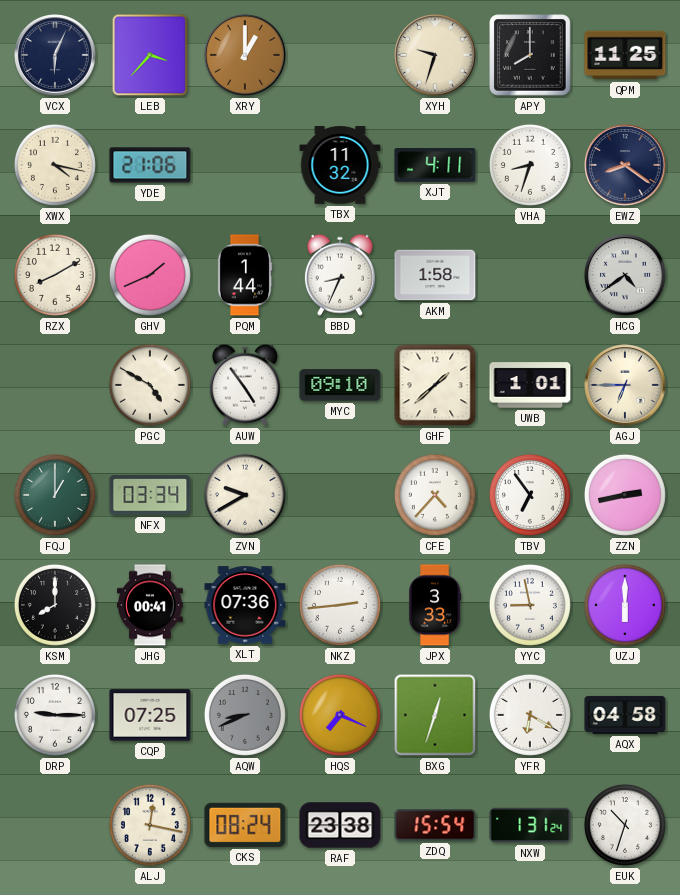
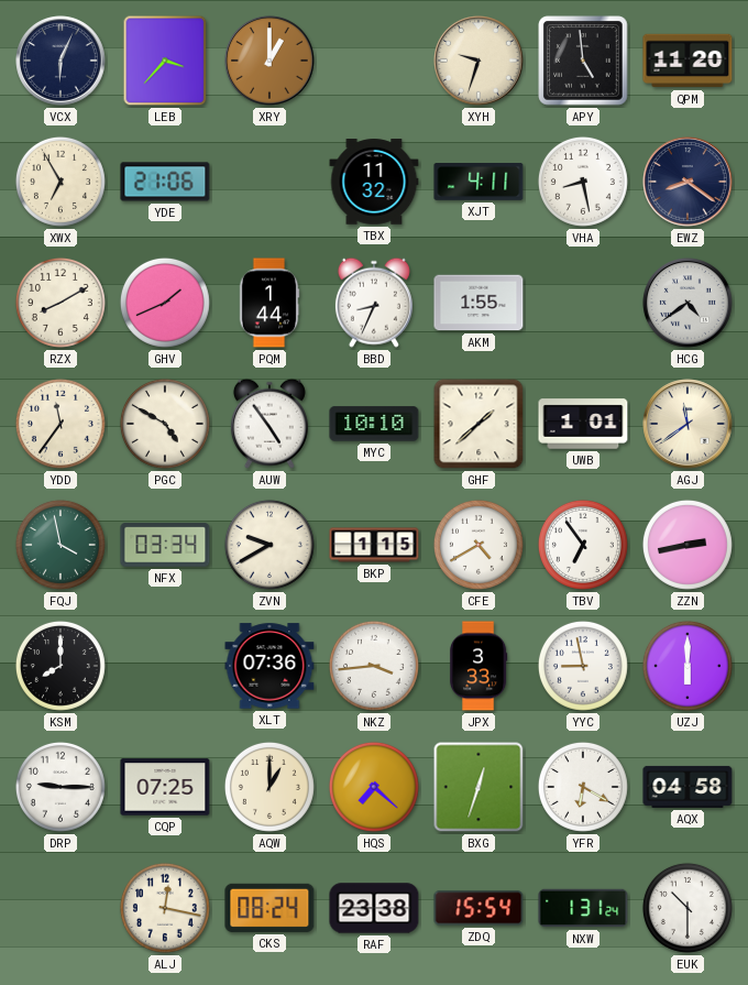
APY: 8:00 -> 4:59
QPM: 11:25 -> 11:20
XWX: 4:17 -> 6:55
VHA: 8:33 -> 8:28
AKM: 1:58 -> 1:55
YDD: none -> 11:36
MYC: 09:10 -> 10:10
AGJ: 6:45 -> 11:39
FQJ: 1:00 -> 3:58
BKP: none -> 1:15
CFE: 4:37 -> 4:40
JHG: 00:41 -> none
NKZ: 2:44 -> 3:44
AQW: 8:41 -> 1:00
AQW dial: grey -> cream
HQS: 7:19 -> 7:22
EUK: 10:33 -> 10:30
